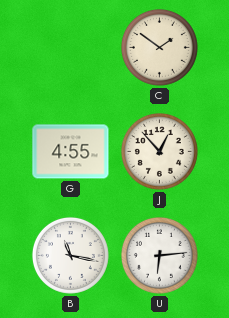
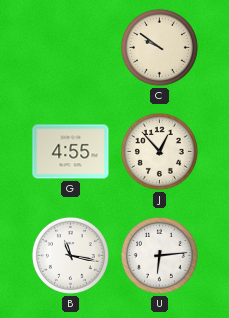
C: 1:51 -> 9:51
